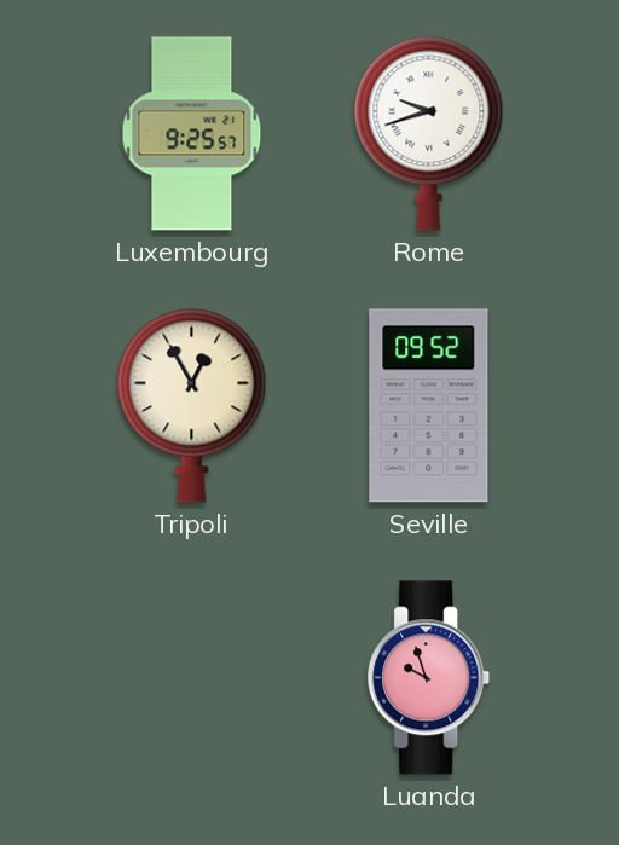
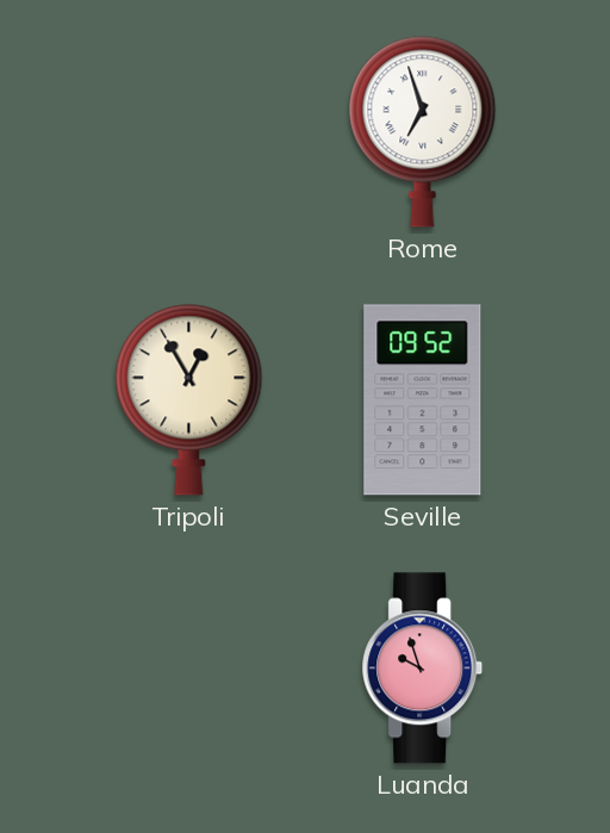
Luxembourg: 9:25 -> none
Rome: 9:42 -> 6:57
